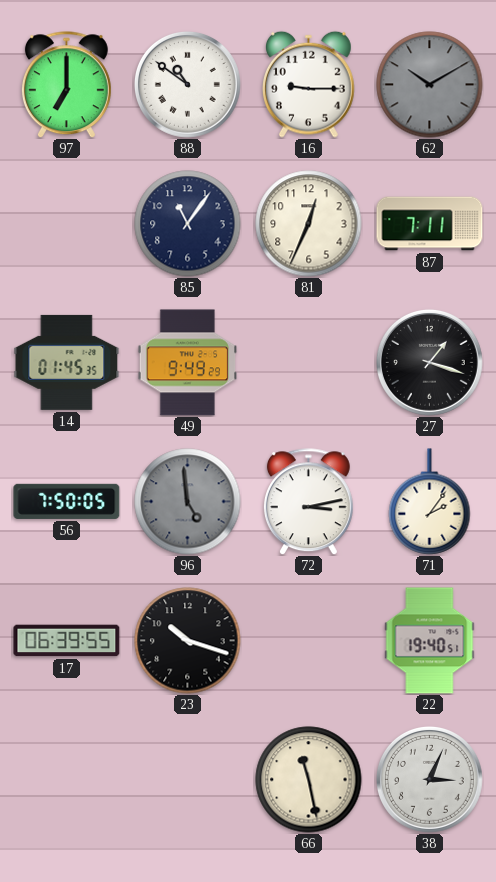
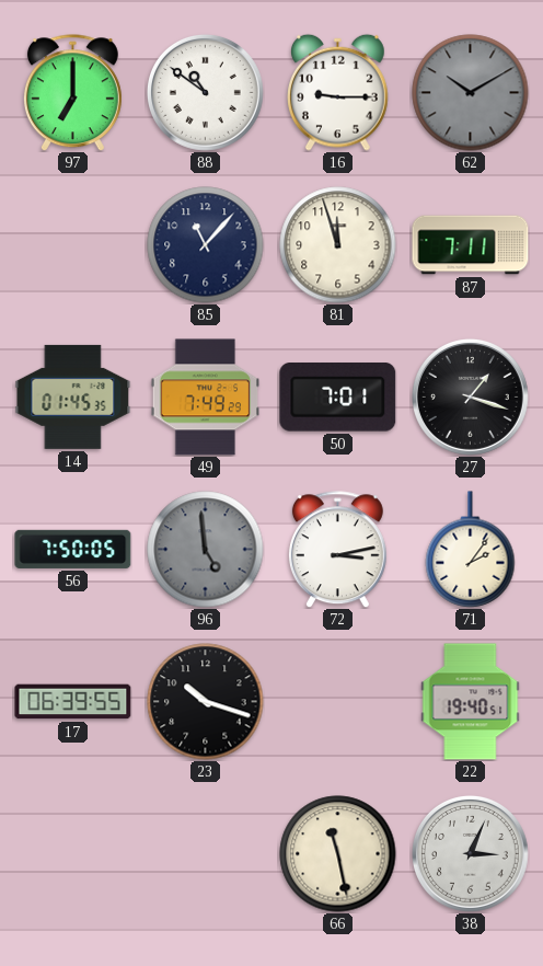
85: 11:06 -> 11:07
81: 12:34 -> 11:57
49: 9:49 -> 7:49
50: none -> 7:01
